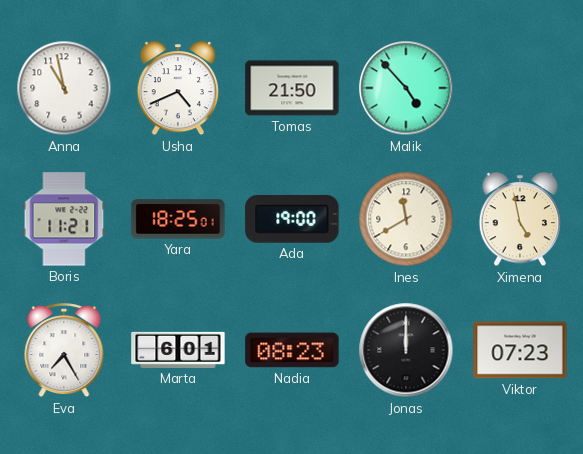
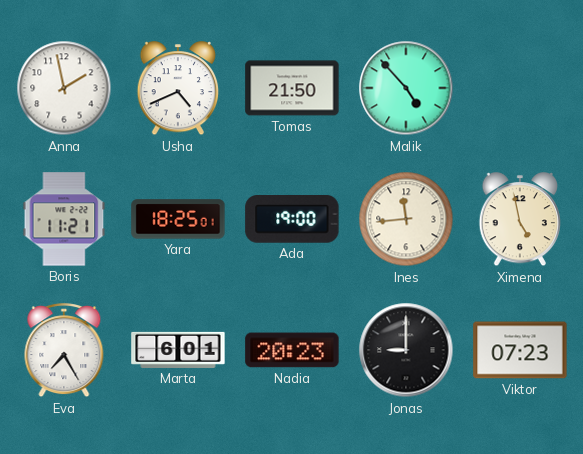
Anna: 10:58 -> 1:58
Ines: 11:40 -> 11:44
Nadia: 08:23 -> 20:23
Jonas: 12:00 -> 9:00
